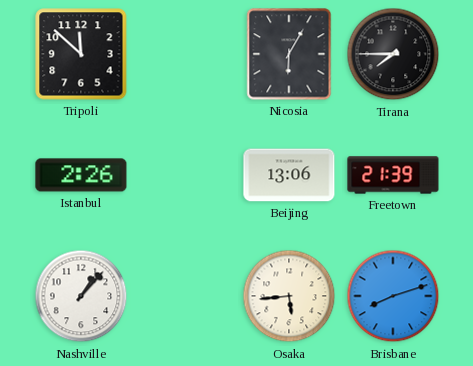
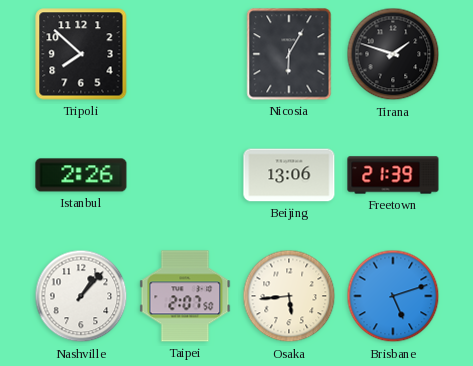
Tripoli: 11:52 -> 7:52
Tirana: 7:45 -> 1:48
Taipei: none -> 2:07
Brisbane: 8:12 -> 5:12
